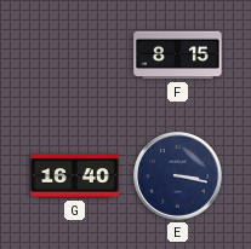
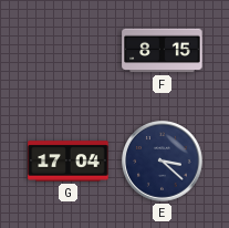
G: 16:40 -> 17:04
E: 3:17 -> 3:22
